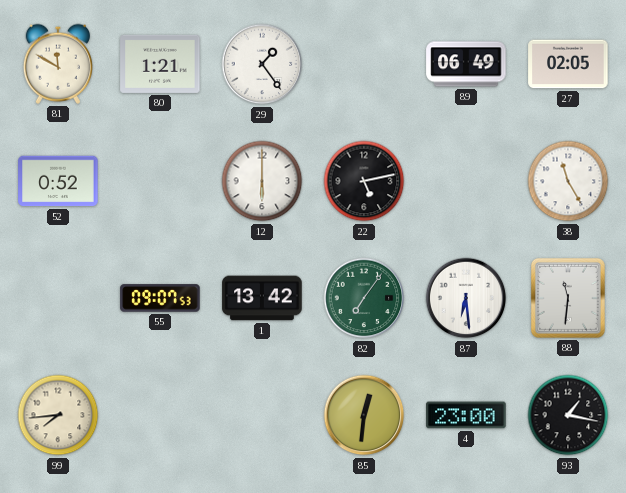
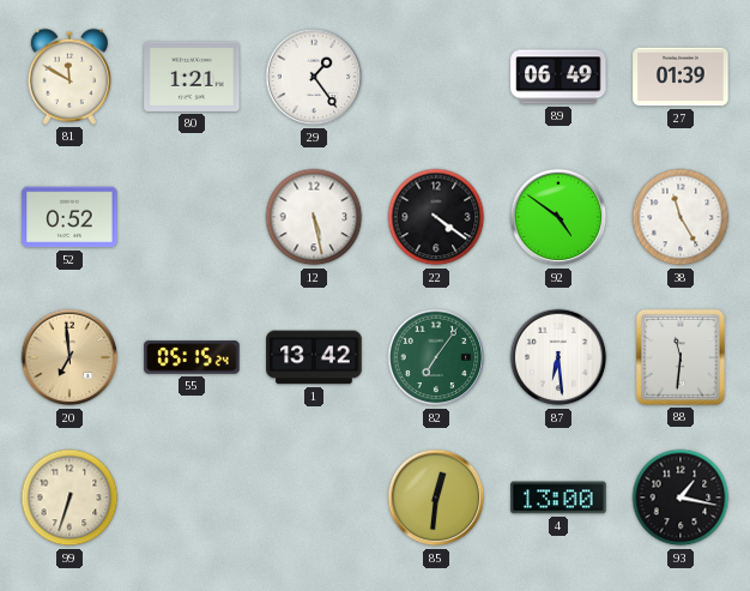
27: 02:05 -> 01:39
12: 6:00 -> 5:28
22: 5:13 -> 4:21
92: none -> 4:51
20: none -> 6:59
55: 09:07 -> 05:15
99: 7:44 -> 6:33
4: 23:00 -> 13:00
